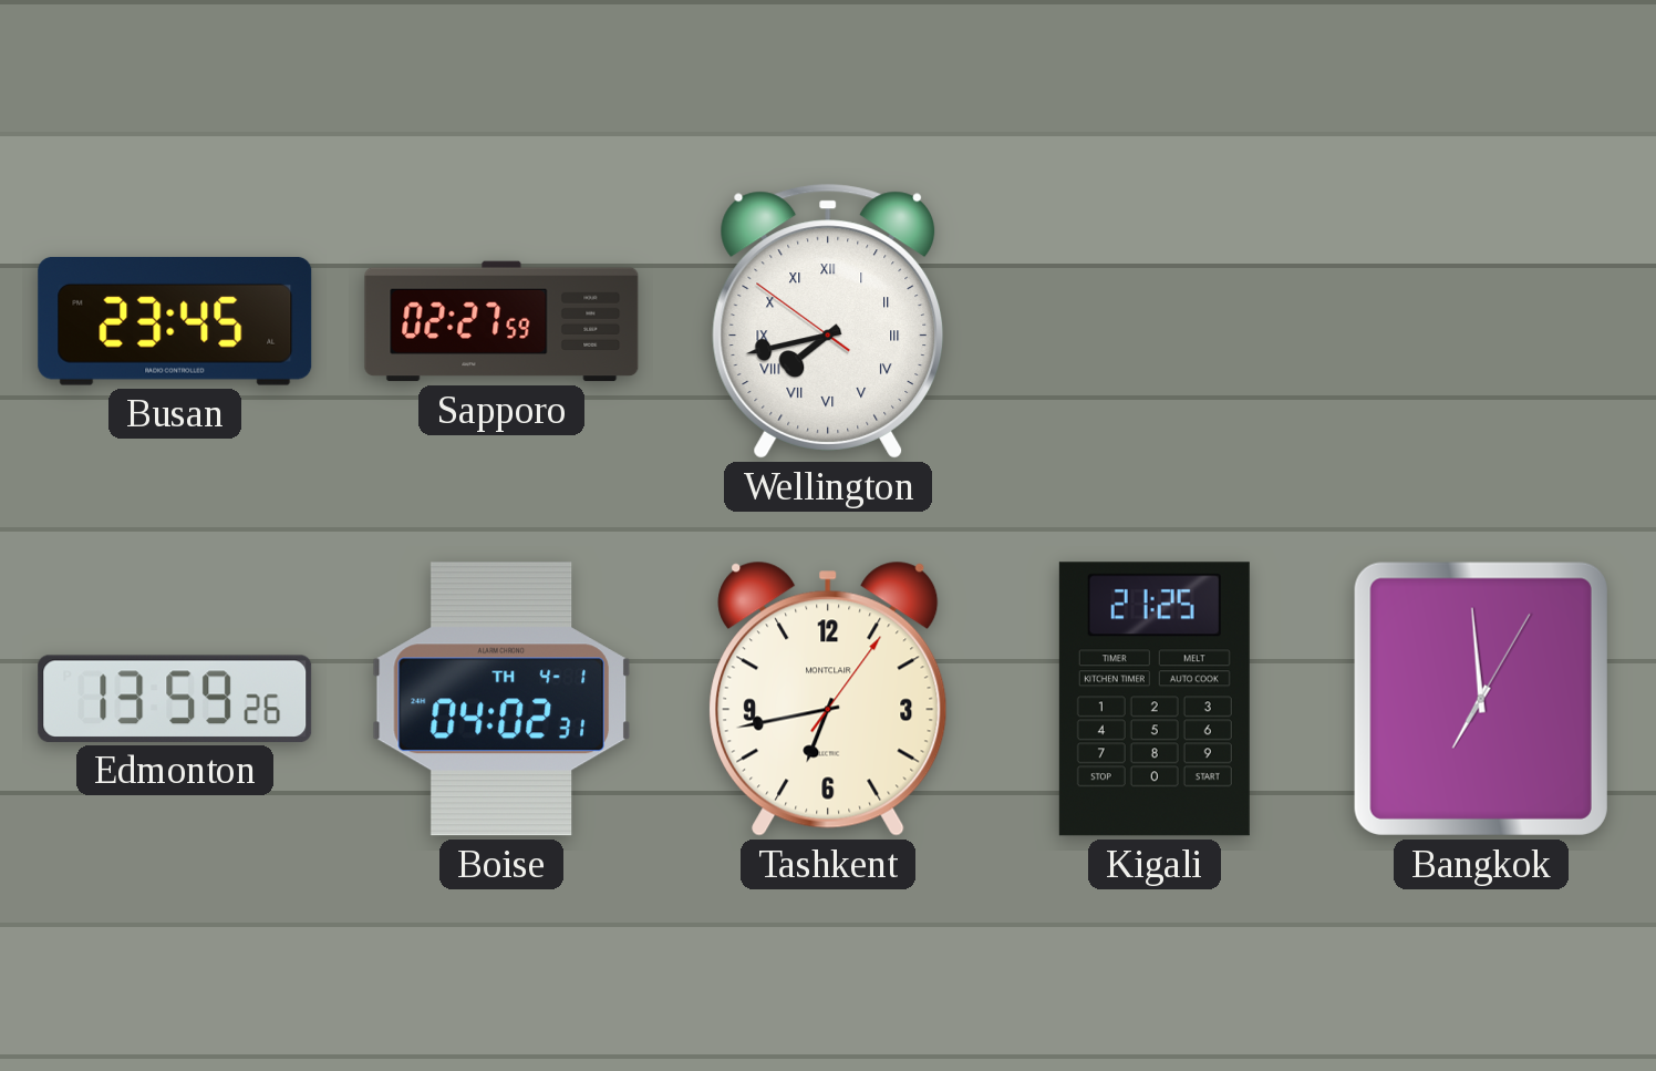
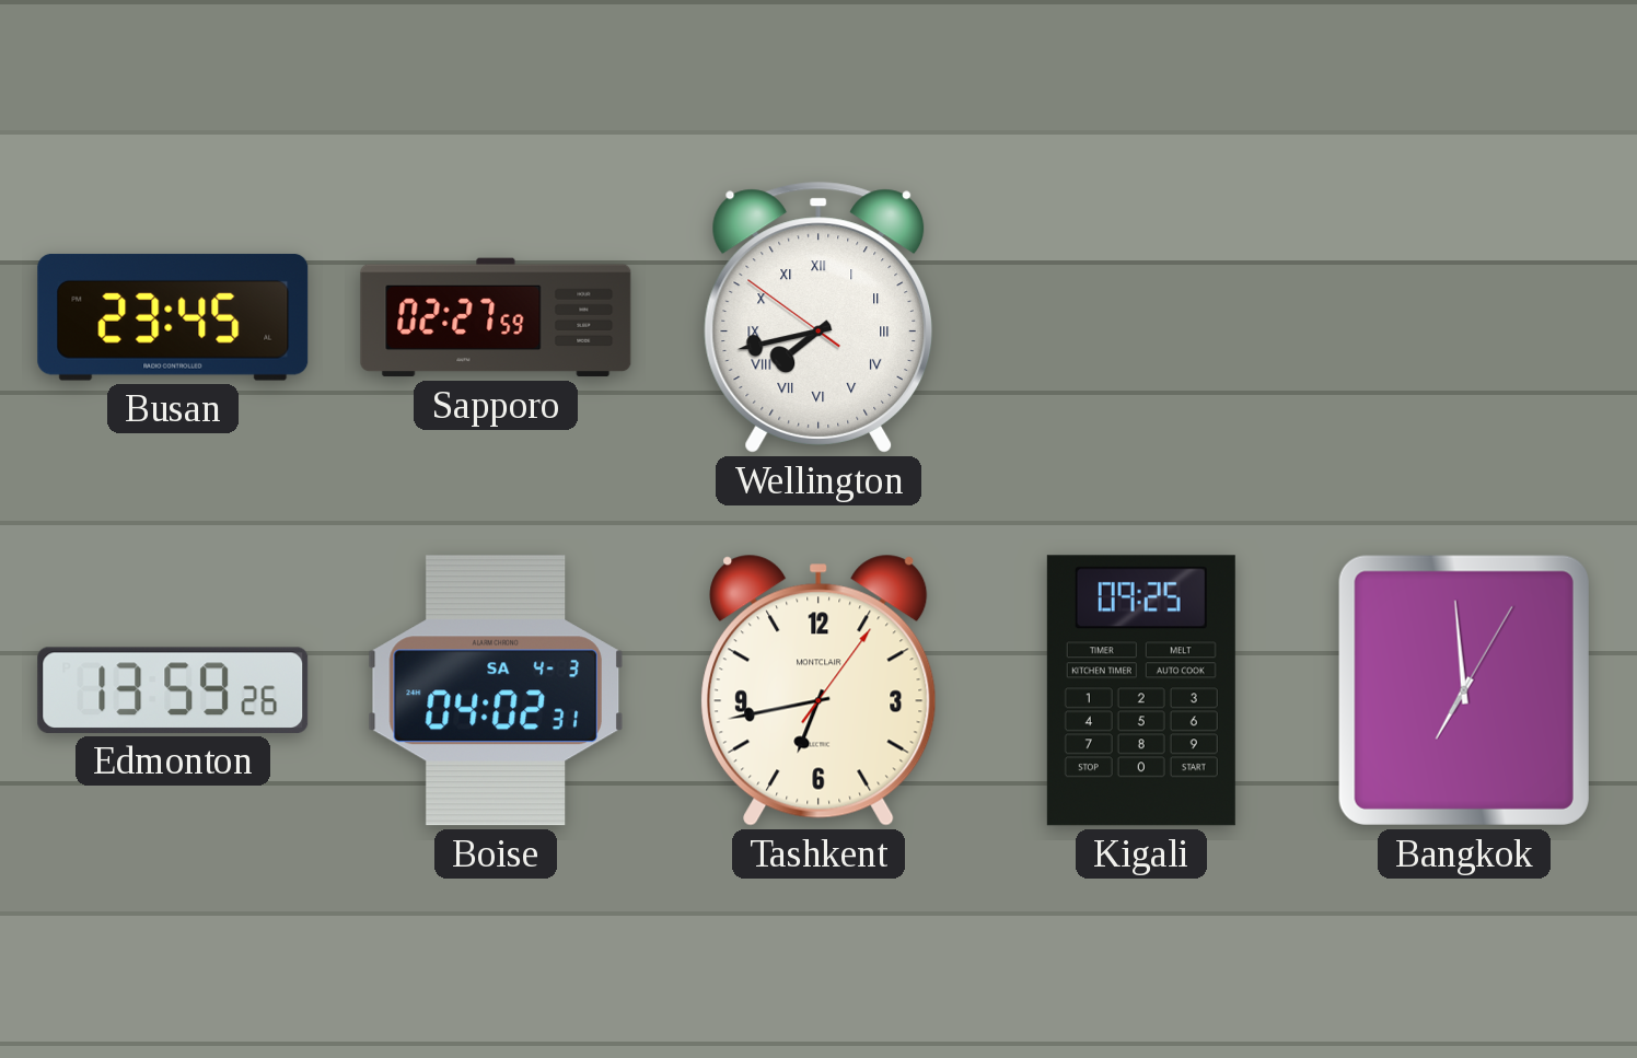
Boise date: TH 4-1 -> SA 4-3
Kigali: 21:25 -> 09:25
